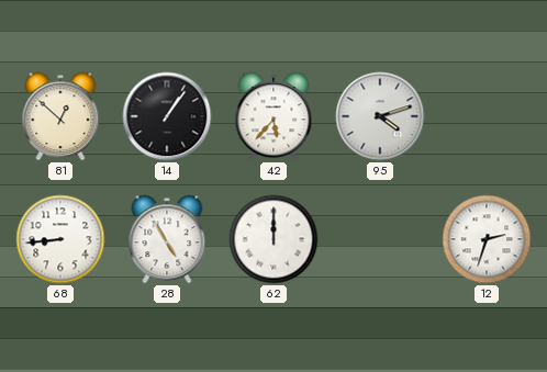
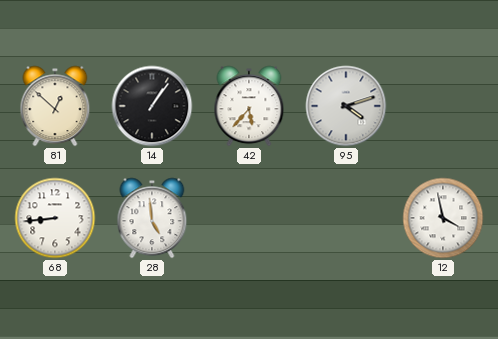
28: 4:55 -> 4:59
62: 12:00 -> none
12: 2:33 -> 3:58
